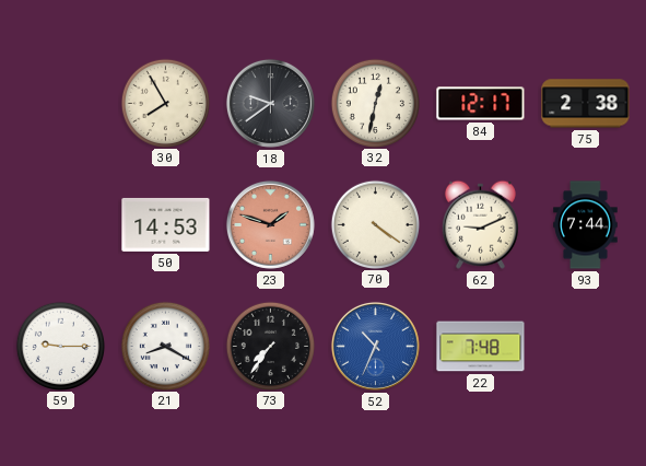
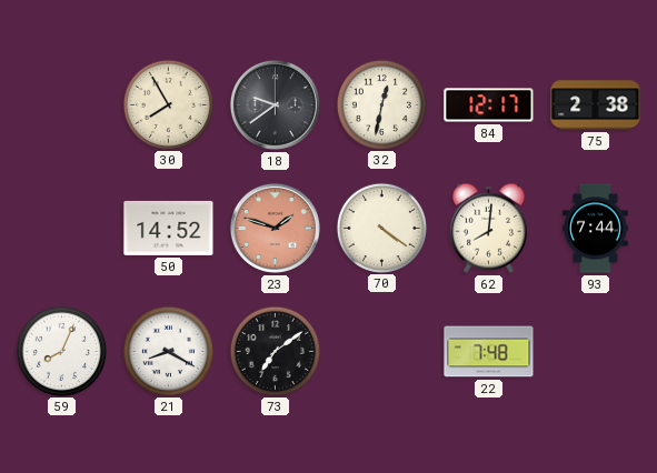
50: 14:53 -> 14:52
62: 9:11 -> 8:01
59: 9:15 -> 8:04
73: 7:36 -> 7:09
52: 10:34 -> none
